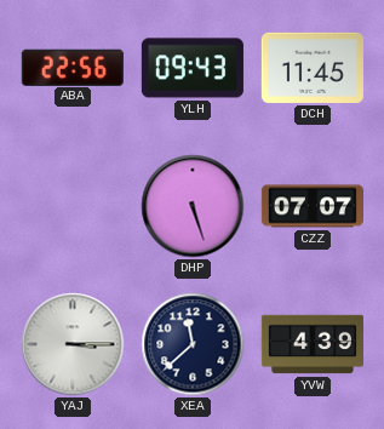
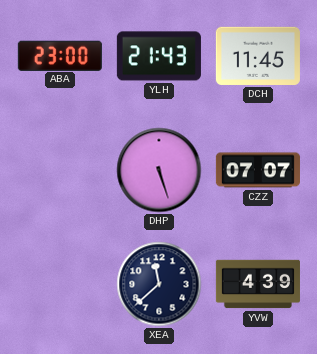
ABA: 22:56 -> 23:00
YLH: 09:43 -> 21:43
YAJ: 3:15 -> none
